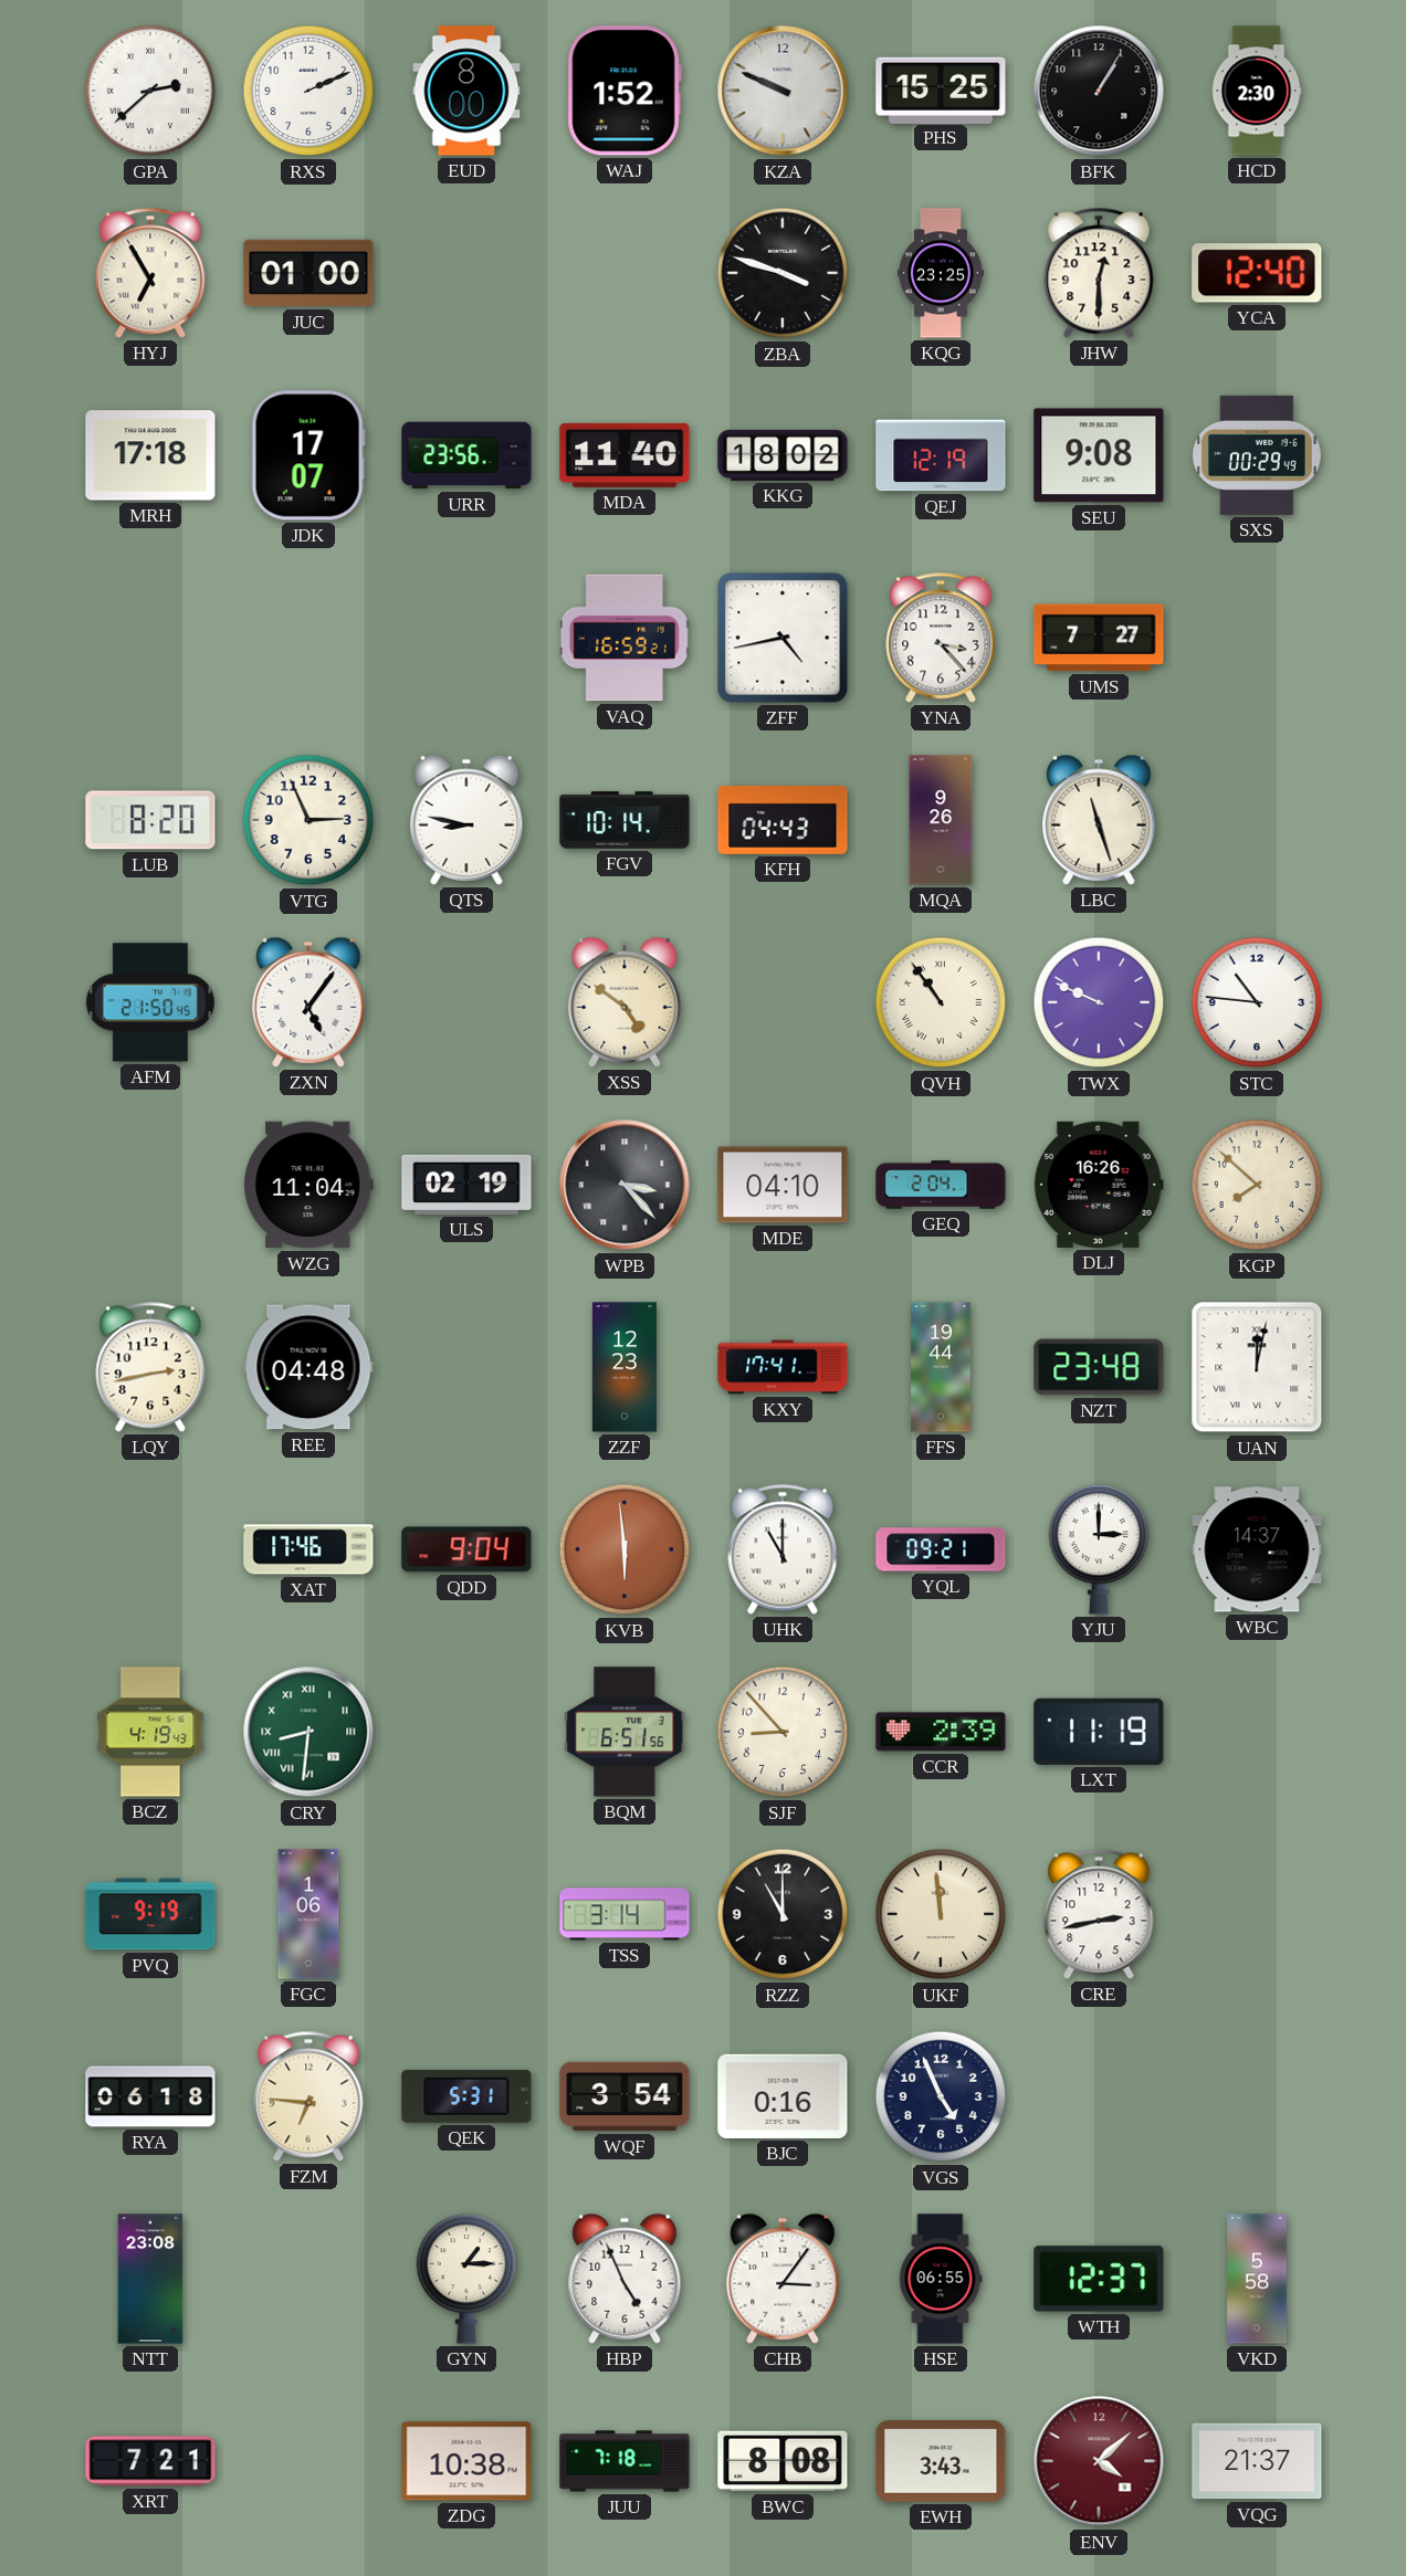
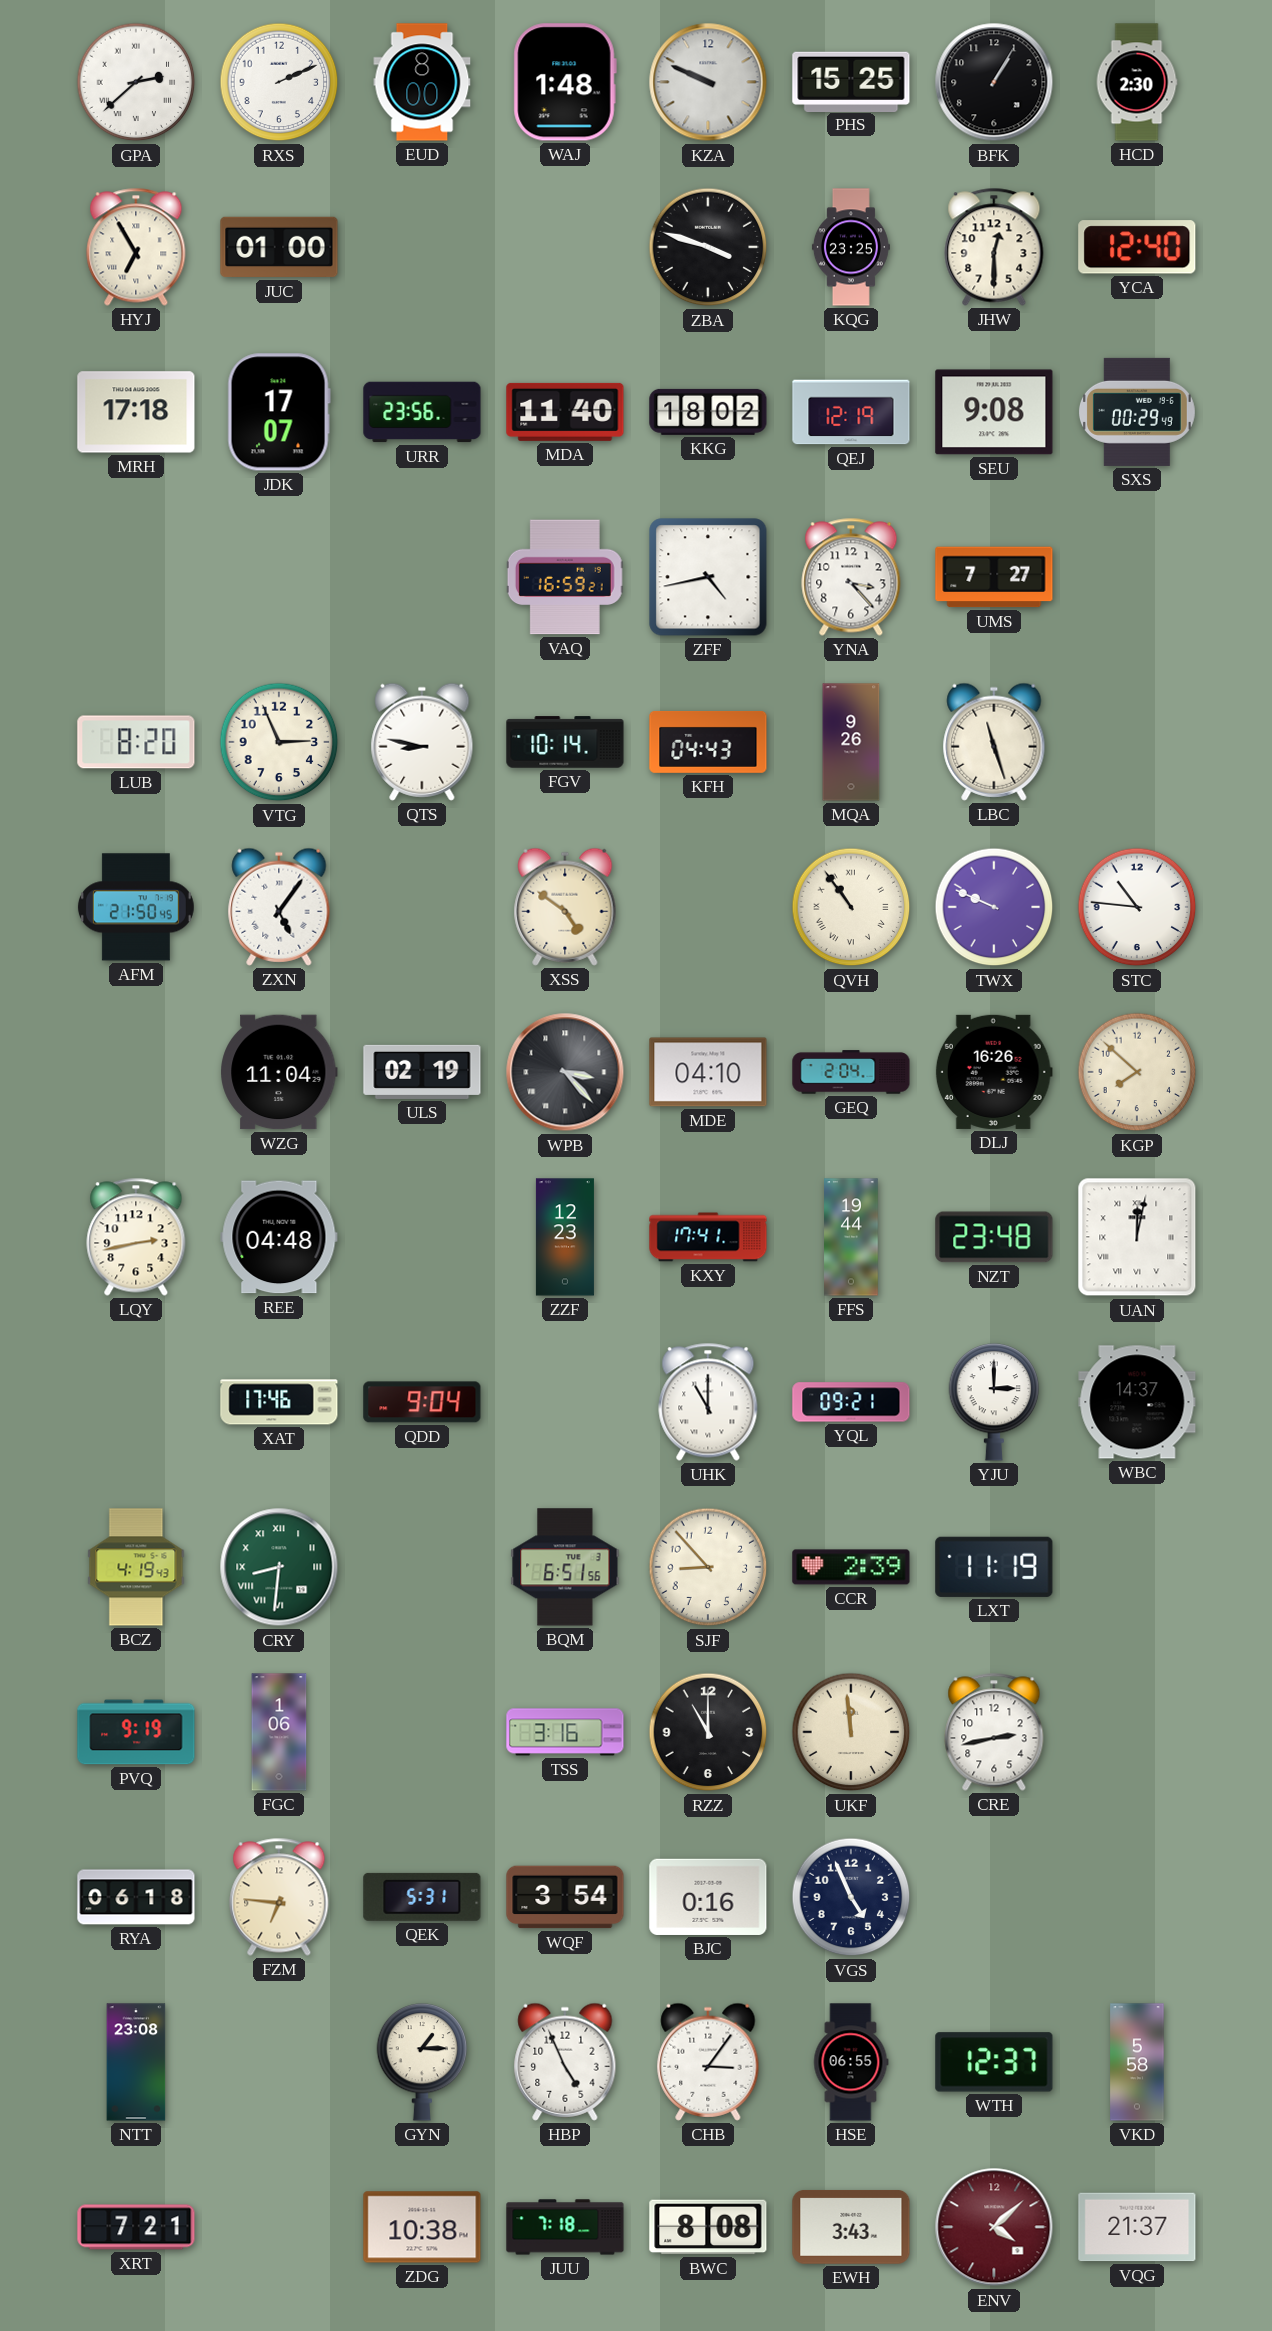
WAJ: 1:52 -> 1:48
KVB: 5:59 -> none
TSS: 3:14 -> 3:16
